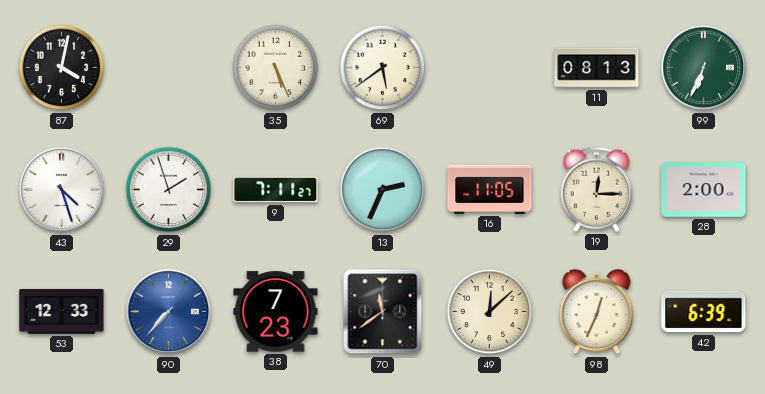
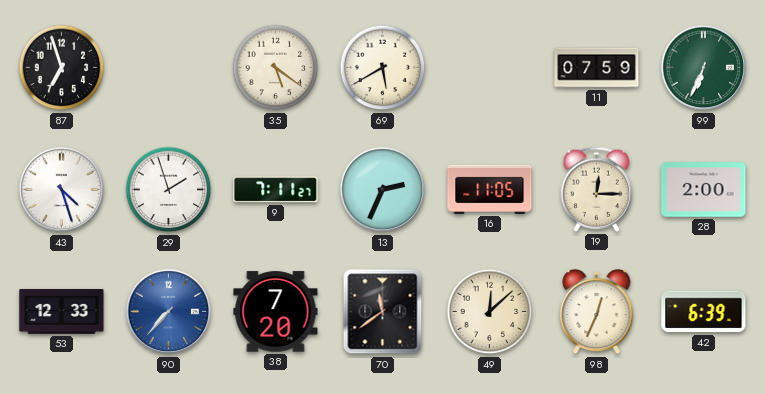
87: 4:02 -> 6:57
35: 5:26 -> 5:21
69: 5:39 -> 5:40
11: 08:13 -> 07:59
38: 7:23 -> 7:20
